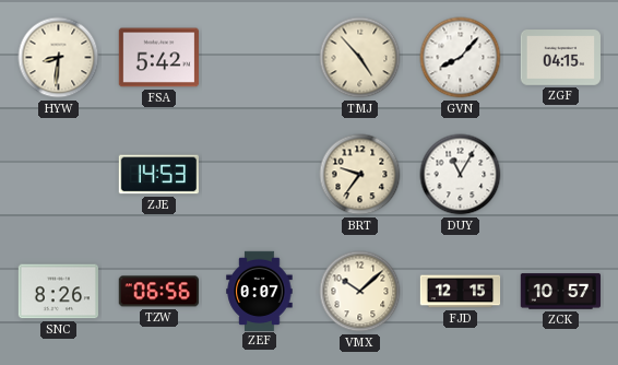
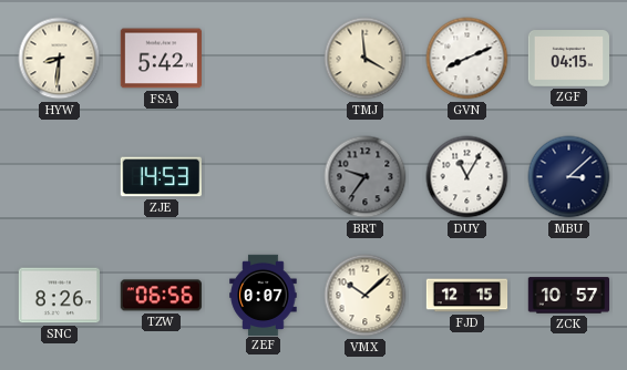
TMJ: 4:53 -> 3:59
GVN: 8:07 -> 8:11
BRT dial: cream -> grey
MBU: none -> 3:08
